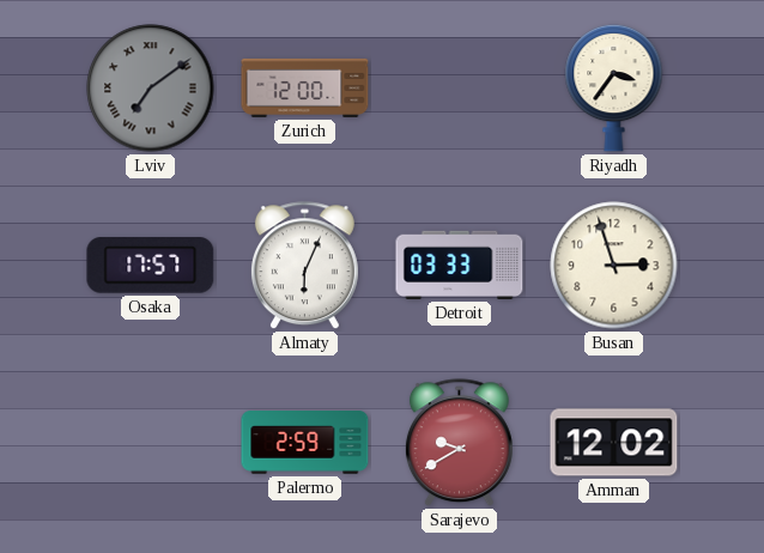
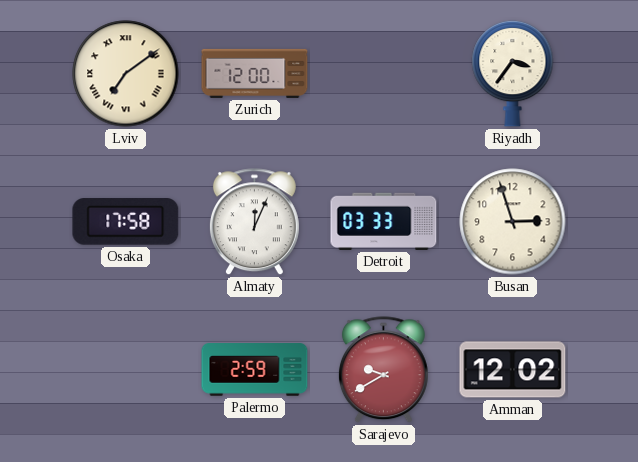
Lviv dial: grey -> cream
Osaka: 17:57 -> 17:58
Almaty: 6:04 -> 12:04
